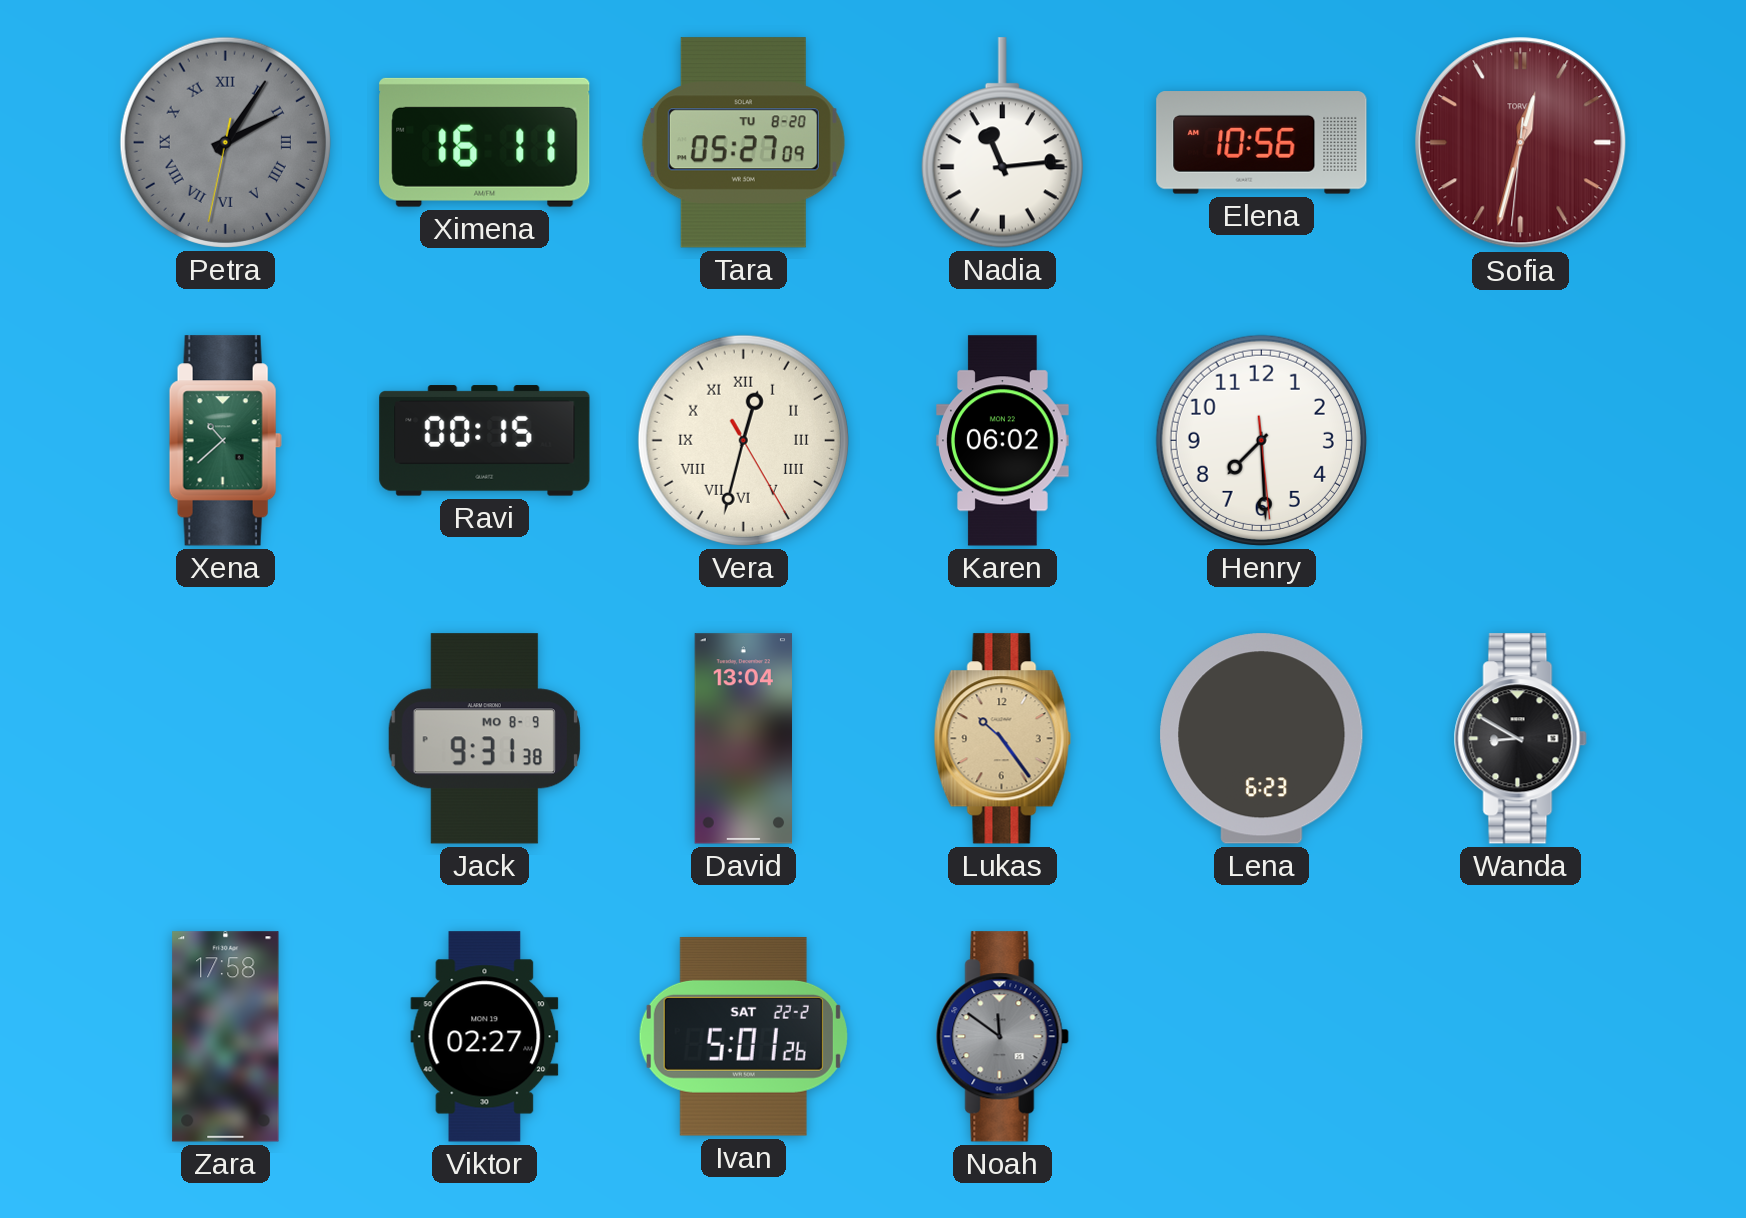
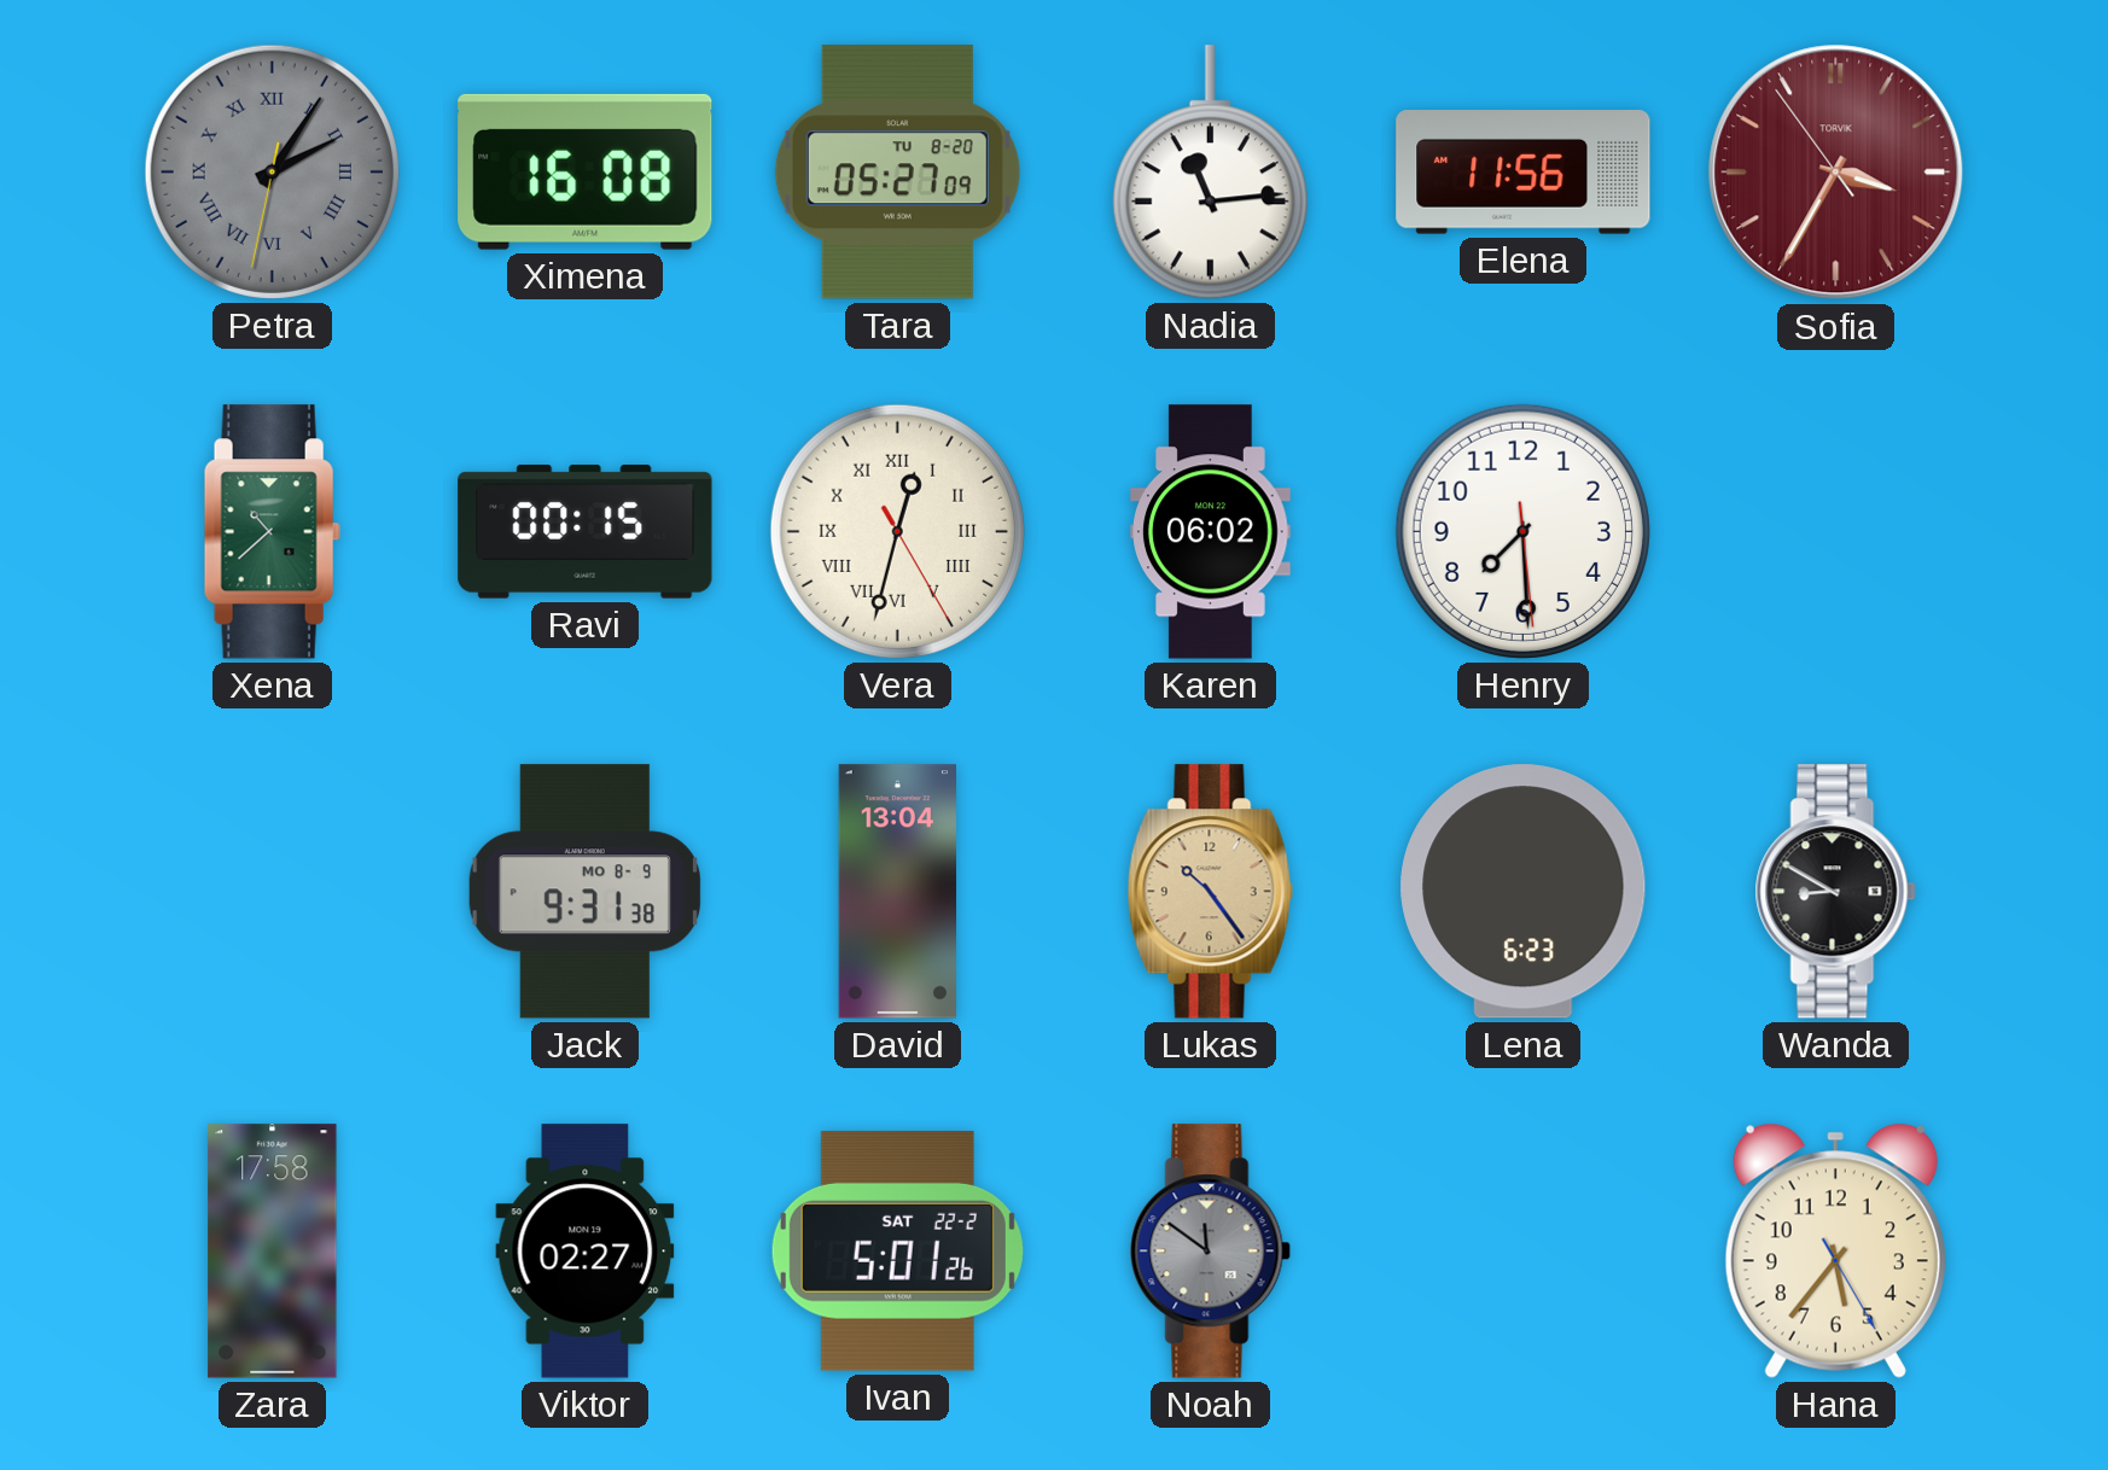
Ximena: 16:11 -> 16:08
Elena: 10:56 -> 11:56
Sofia: 12:32 -> 3:34
Hana: none -> 5:36
